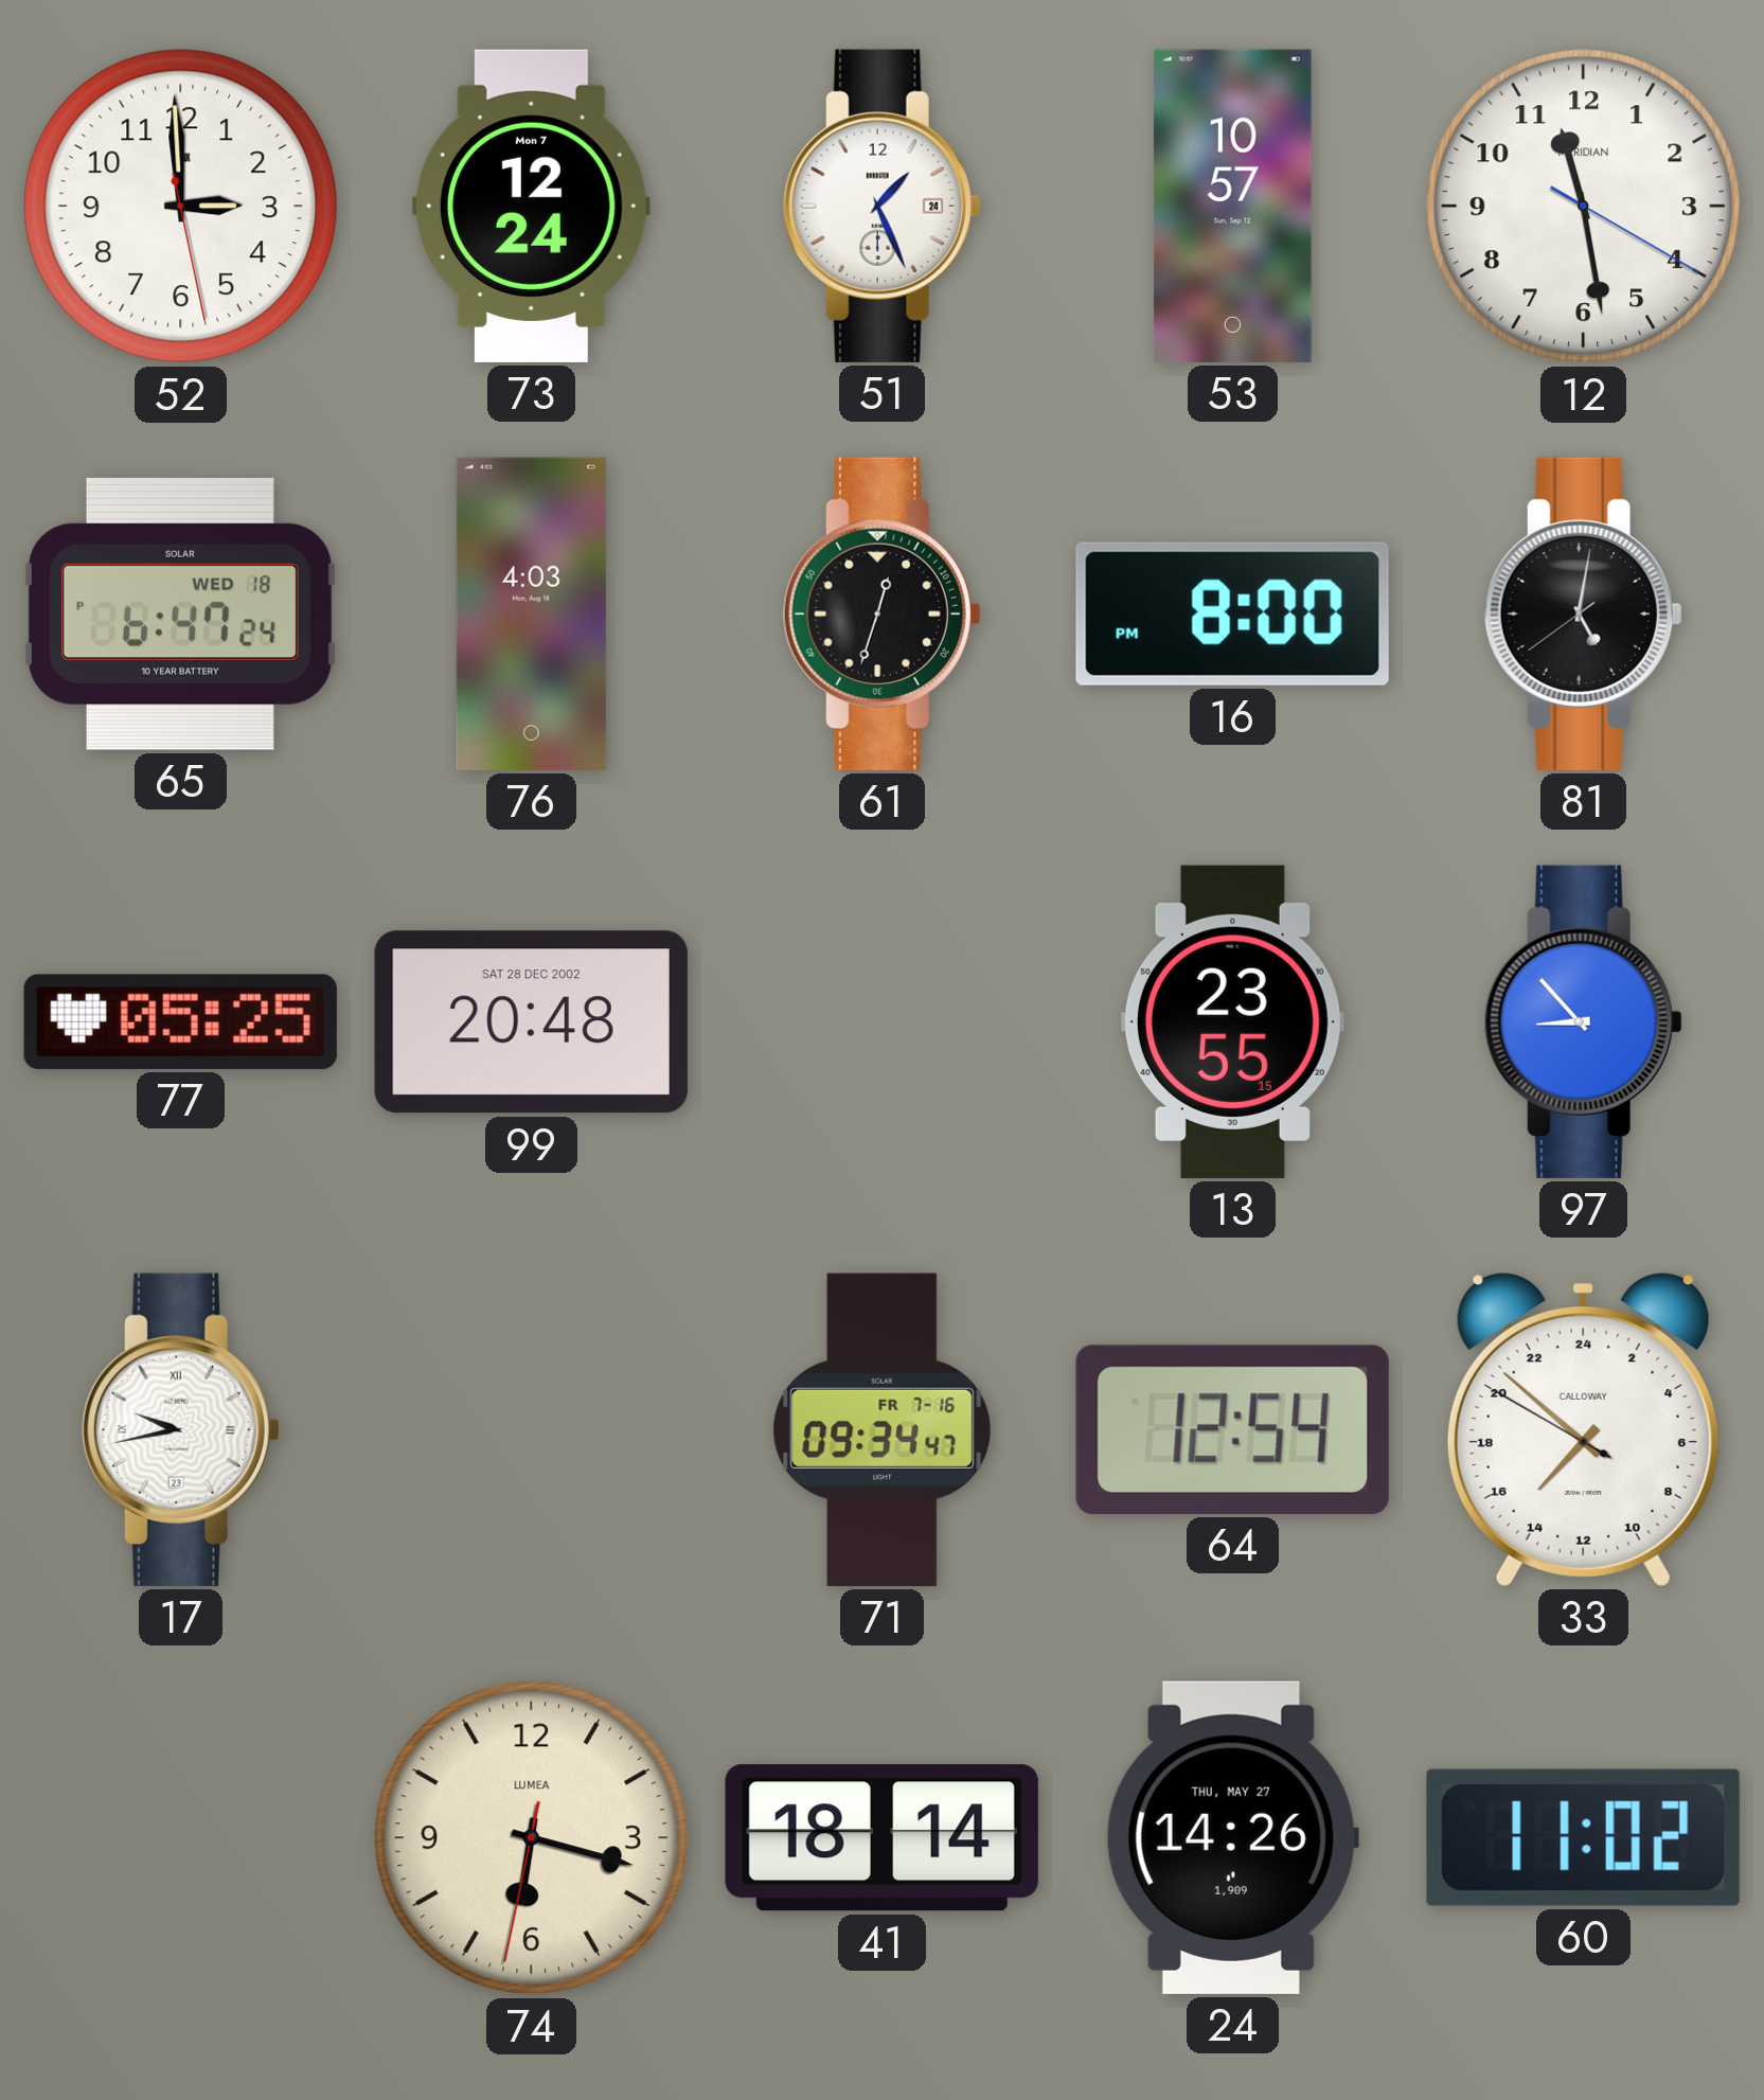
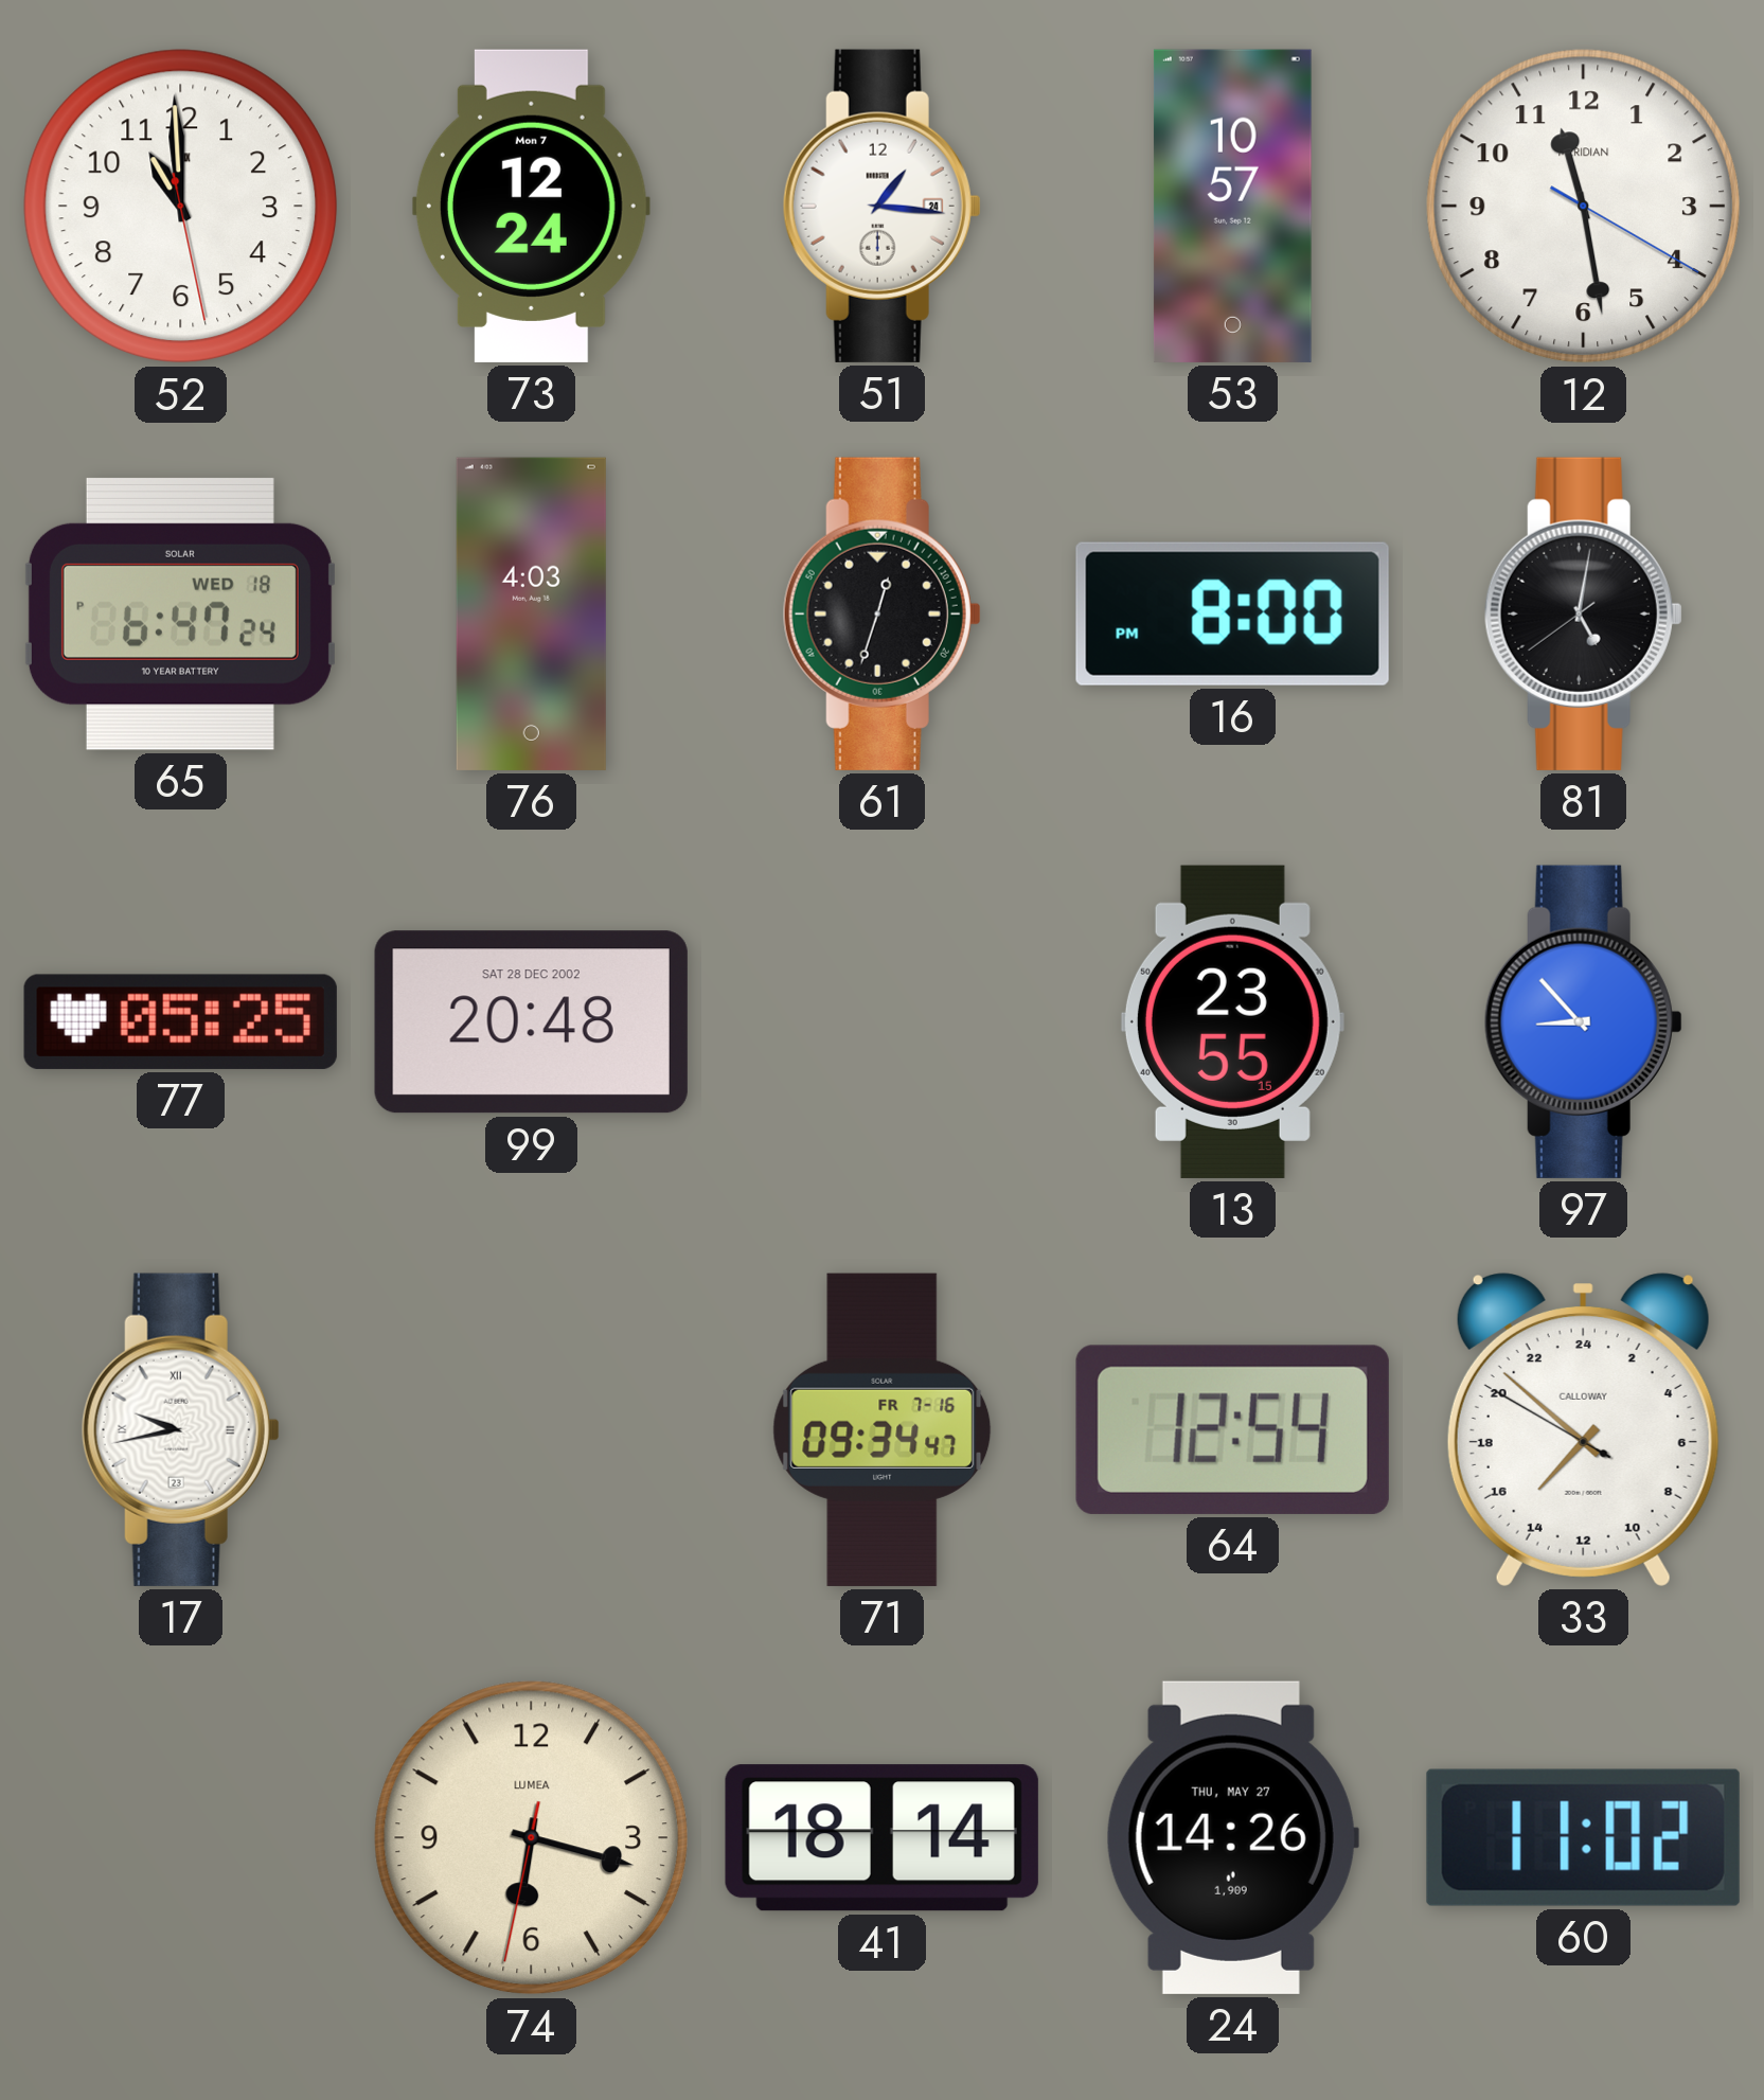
52: 2:59 -> 10:59
51: 1:26 -> 1:16
